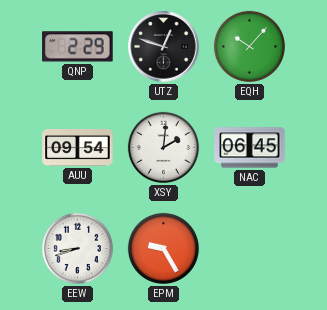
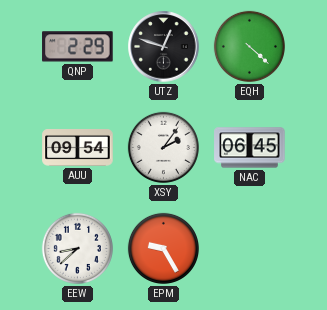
EQH: 10:07 -> 4:22
XSY: 2:01 -> 2:06
EEW: 8:42 -> 8:38
